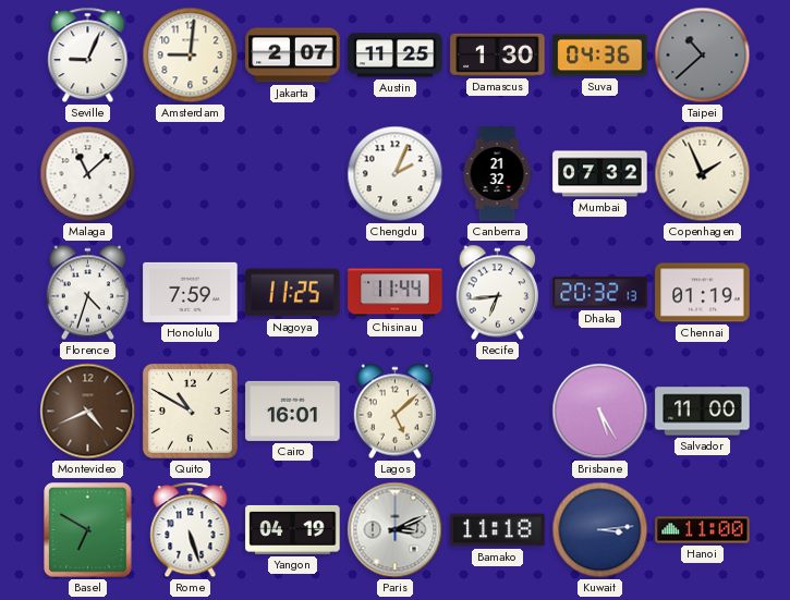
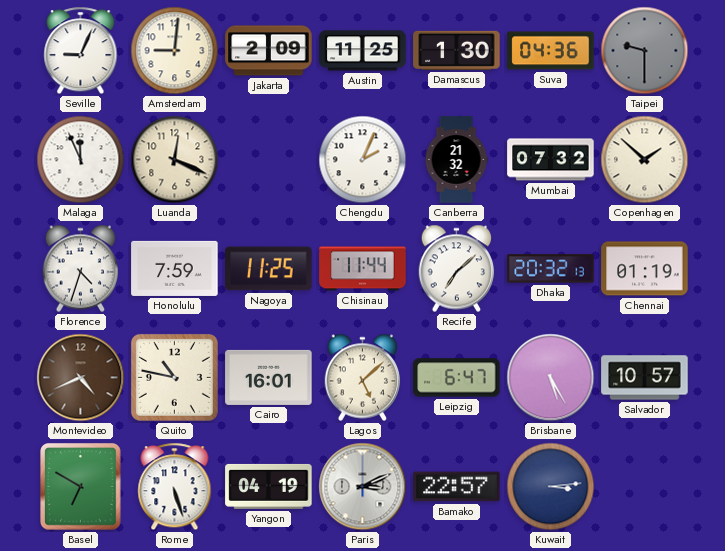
Jakarta: 2:07 -> 2:09
Taipei: 10:38 -> 9:30
Malaga: 11:08 -> 11:56
Luanda: none -> 12:19
Copenhagen: 1:56 -> 1:52
Recife: 6:44 -> 7:08
Quito: 10:50 -> 10:47
Leipzig: none -> 6:47
Salvador: 11:00 -> 10:57
Bamako: 11:18 -> 22:57
Hanoi: 11:00 -> none
